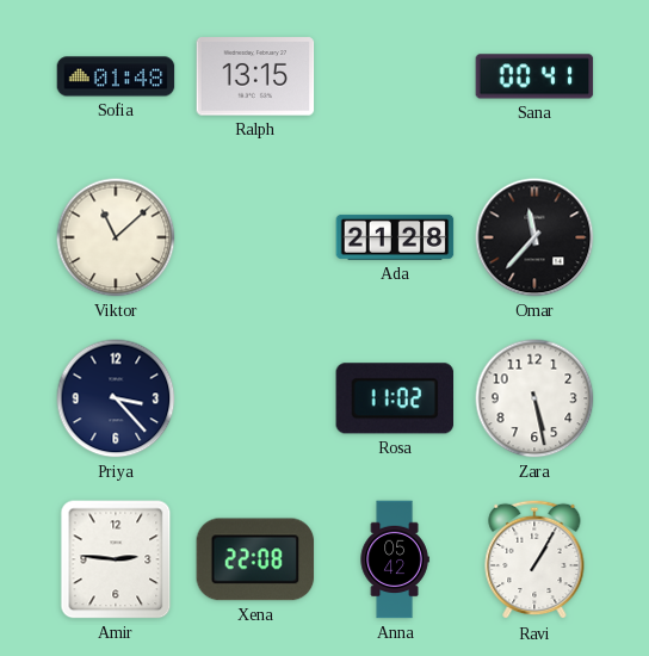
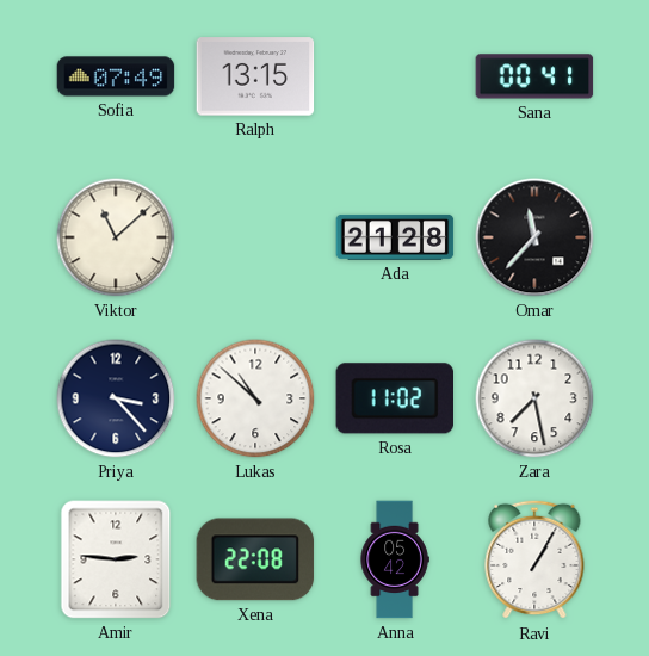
Sofia: 01:48 -> 07:49
Lukas: none -> 10:52
Zara: 5:28 -> 7:28
